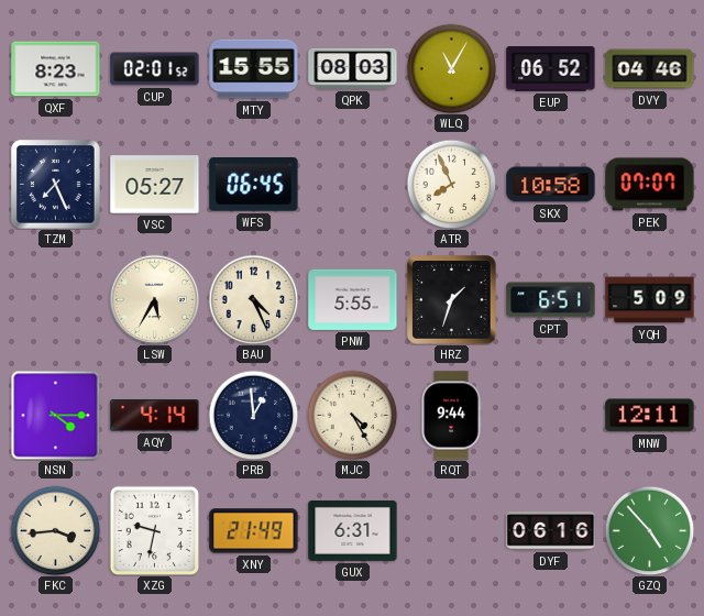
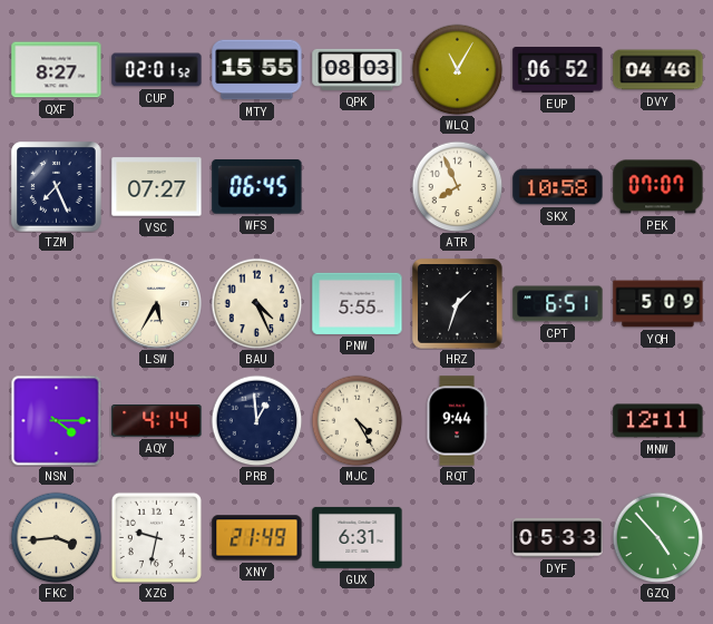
QXF: 8:23 -> 8:27
VSC: 05:27 -> 07:27
DYF: 06:16 -> 05:33
